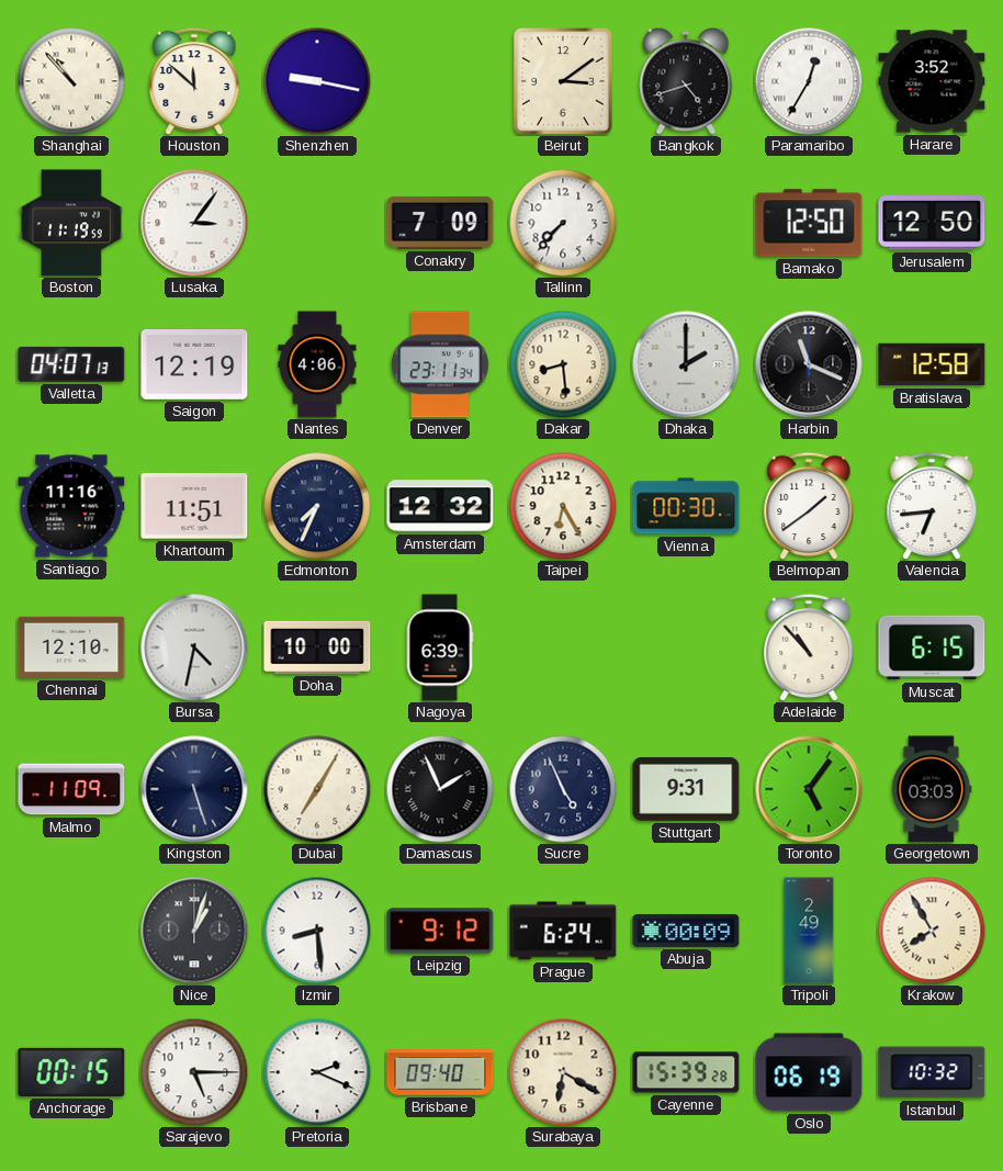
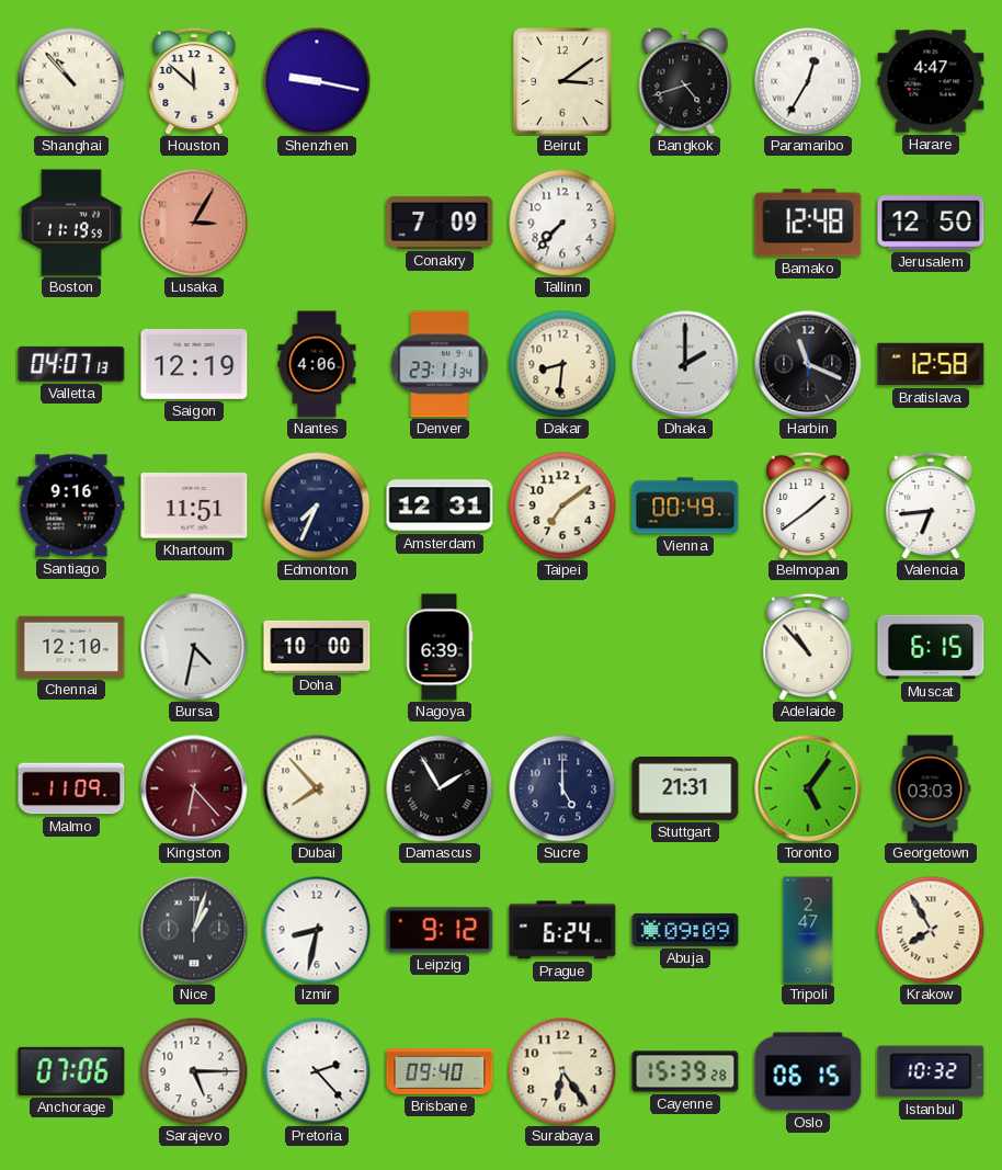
Harare: 3:52 -> 4:47
Lusaka: 3:06 -> 3:05
Lusaka dial: white -> salmon
Bamako: 12:50 -> 12:48
Dakar: 8:29 -> 8:31
Santiago: 11:16 -> 9:16
Amsterdam: 12:32 -> 12:31
Taipei: 6:25 -> 7:09
Vienna: 00:30 -> 00:49
Kingston: 5:27 -> 6:23
Kingston dial: navy -> burgundy
Dubai: 7:05 -> 7:53
Damascus: 1:56 -> 1:55
Sucre: 4:56 -> 5:00
Stuttgart: 9:31 -> 21:31
Izmir: 8:29 -> 8:32
Abuja: 00:09 -> 09:09
Tripoli: 2:49 -> 2:47
Anchorage: 00:15 -> 07:06
Pretoria: 2:19 -> 2:23
Surabaya: 6:20 -> 6:24
Oslo: 06:19 -> 06:15
